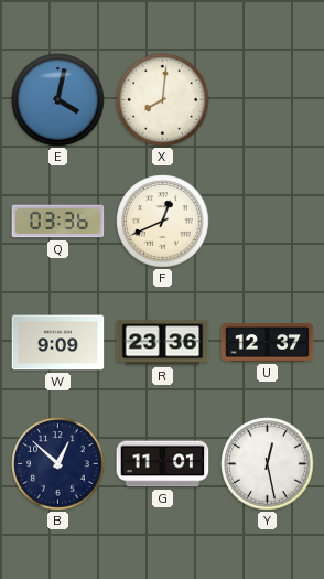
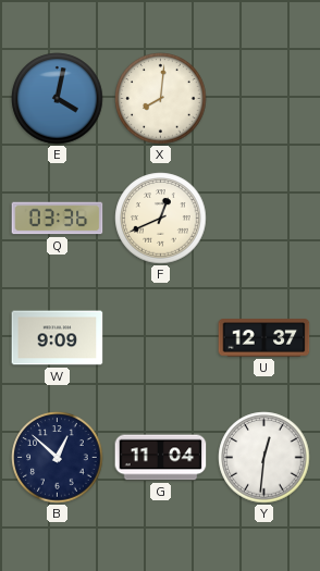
R: 23:36 -> none
G: 11:01 -> 11:04
Y: 12:28 -> 12:31
